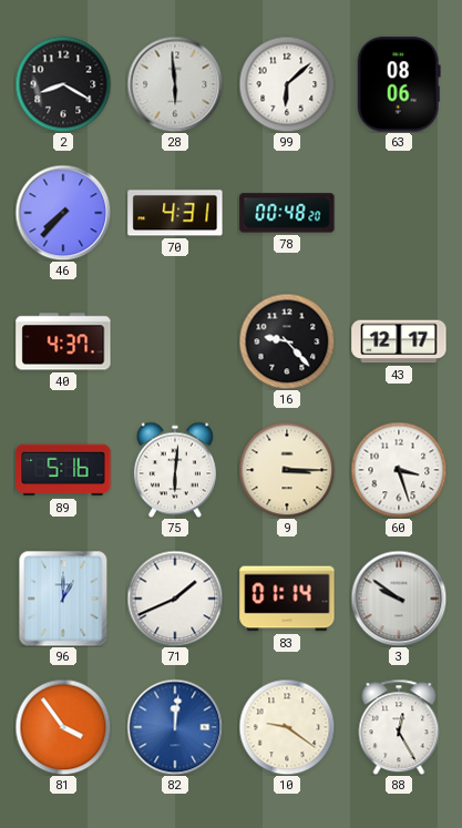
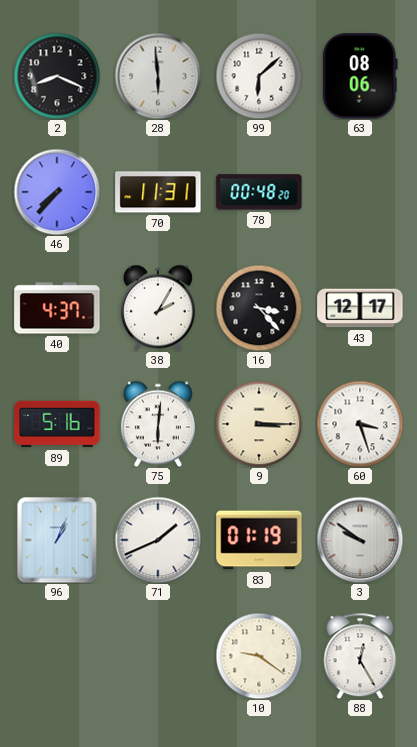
2: 8:20 -> 8:19
70: 4:31 -> 11:31
38: none -> 2:05
16: 9:23 -> 3:23
96: 1:00 -> 1:04
83: 01:14 -> 01:19
81: 3:54 -> none
82: 12:01 -> none
